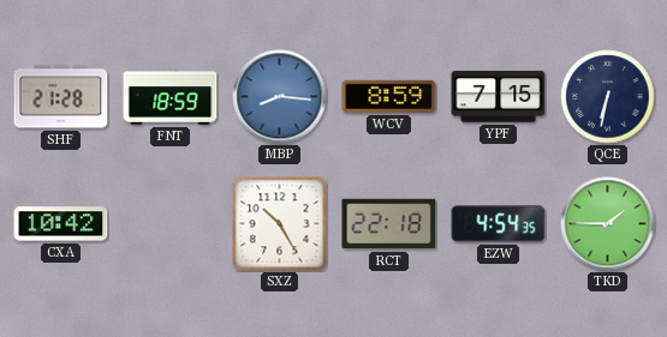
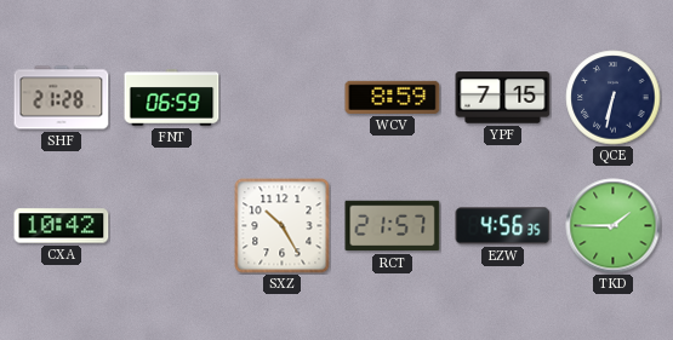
FNT: 18:59 -> 06:59
MBP: 8:16 -> none
RCT: 22:18 -> 21:57
EZW: 4:54 -> 4:56
